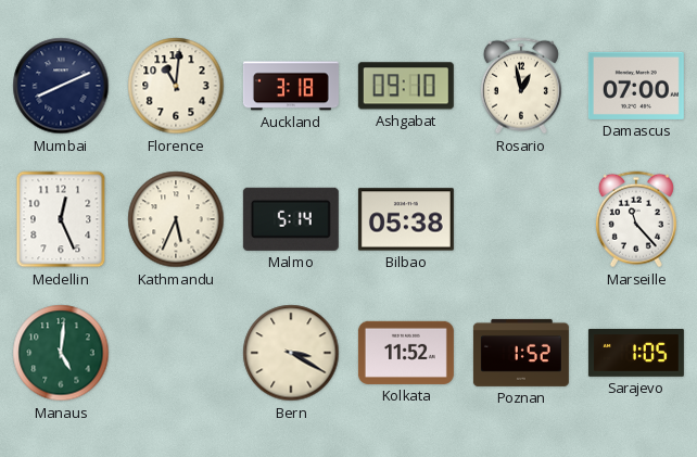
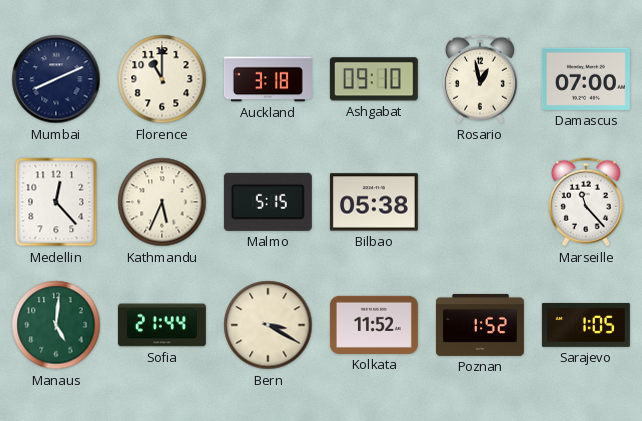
Florence: 11:01 -> 11:00
Medellin: 12:26 -> 12:23
Malmo: 5:14 -> 5:15
Sofia: none -> 21:44
